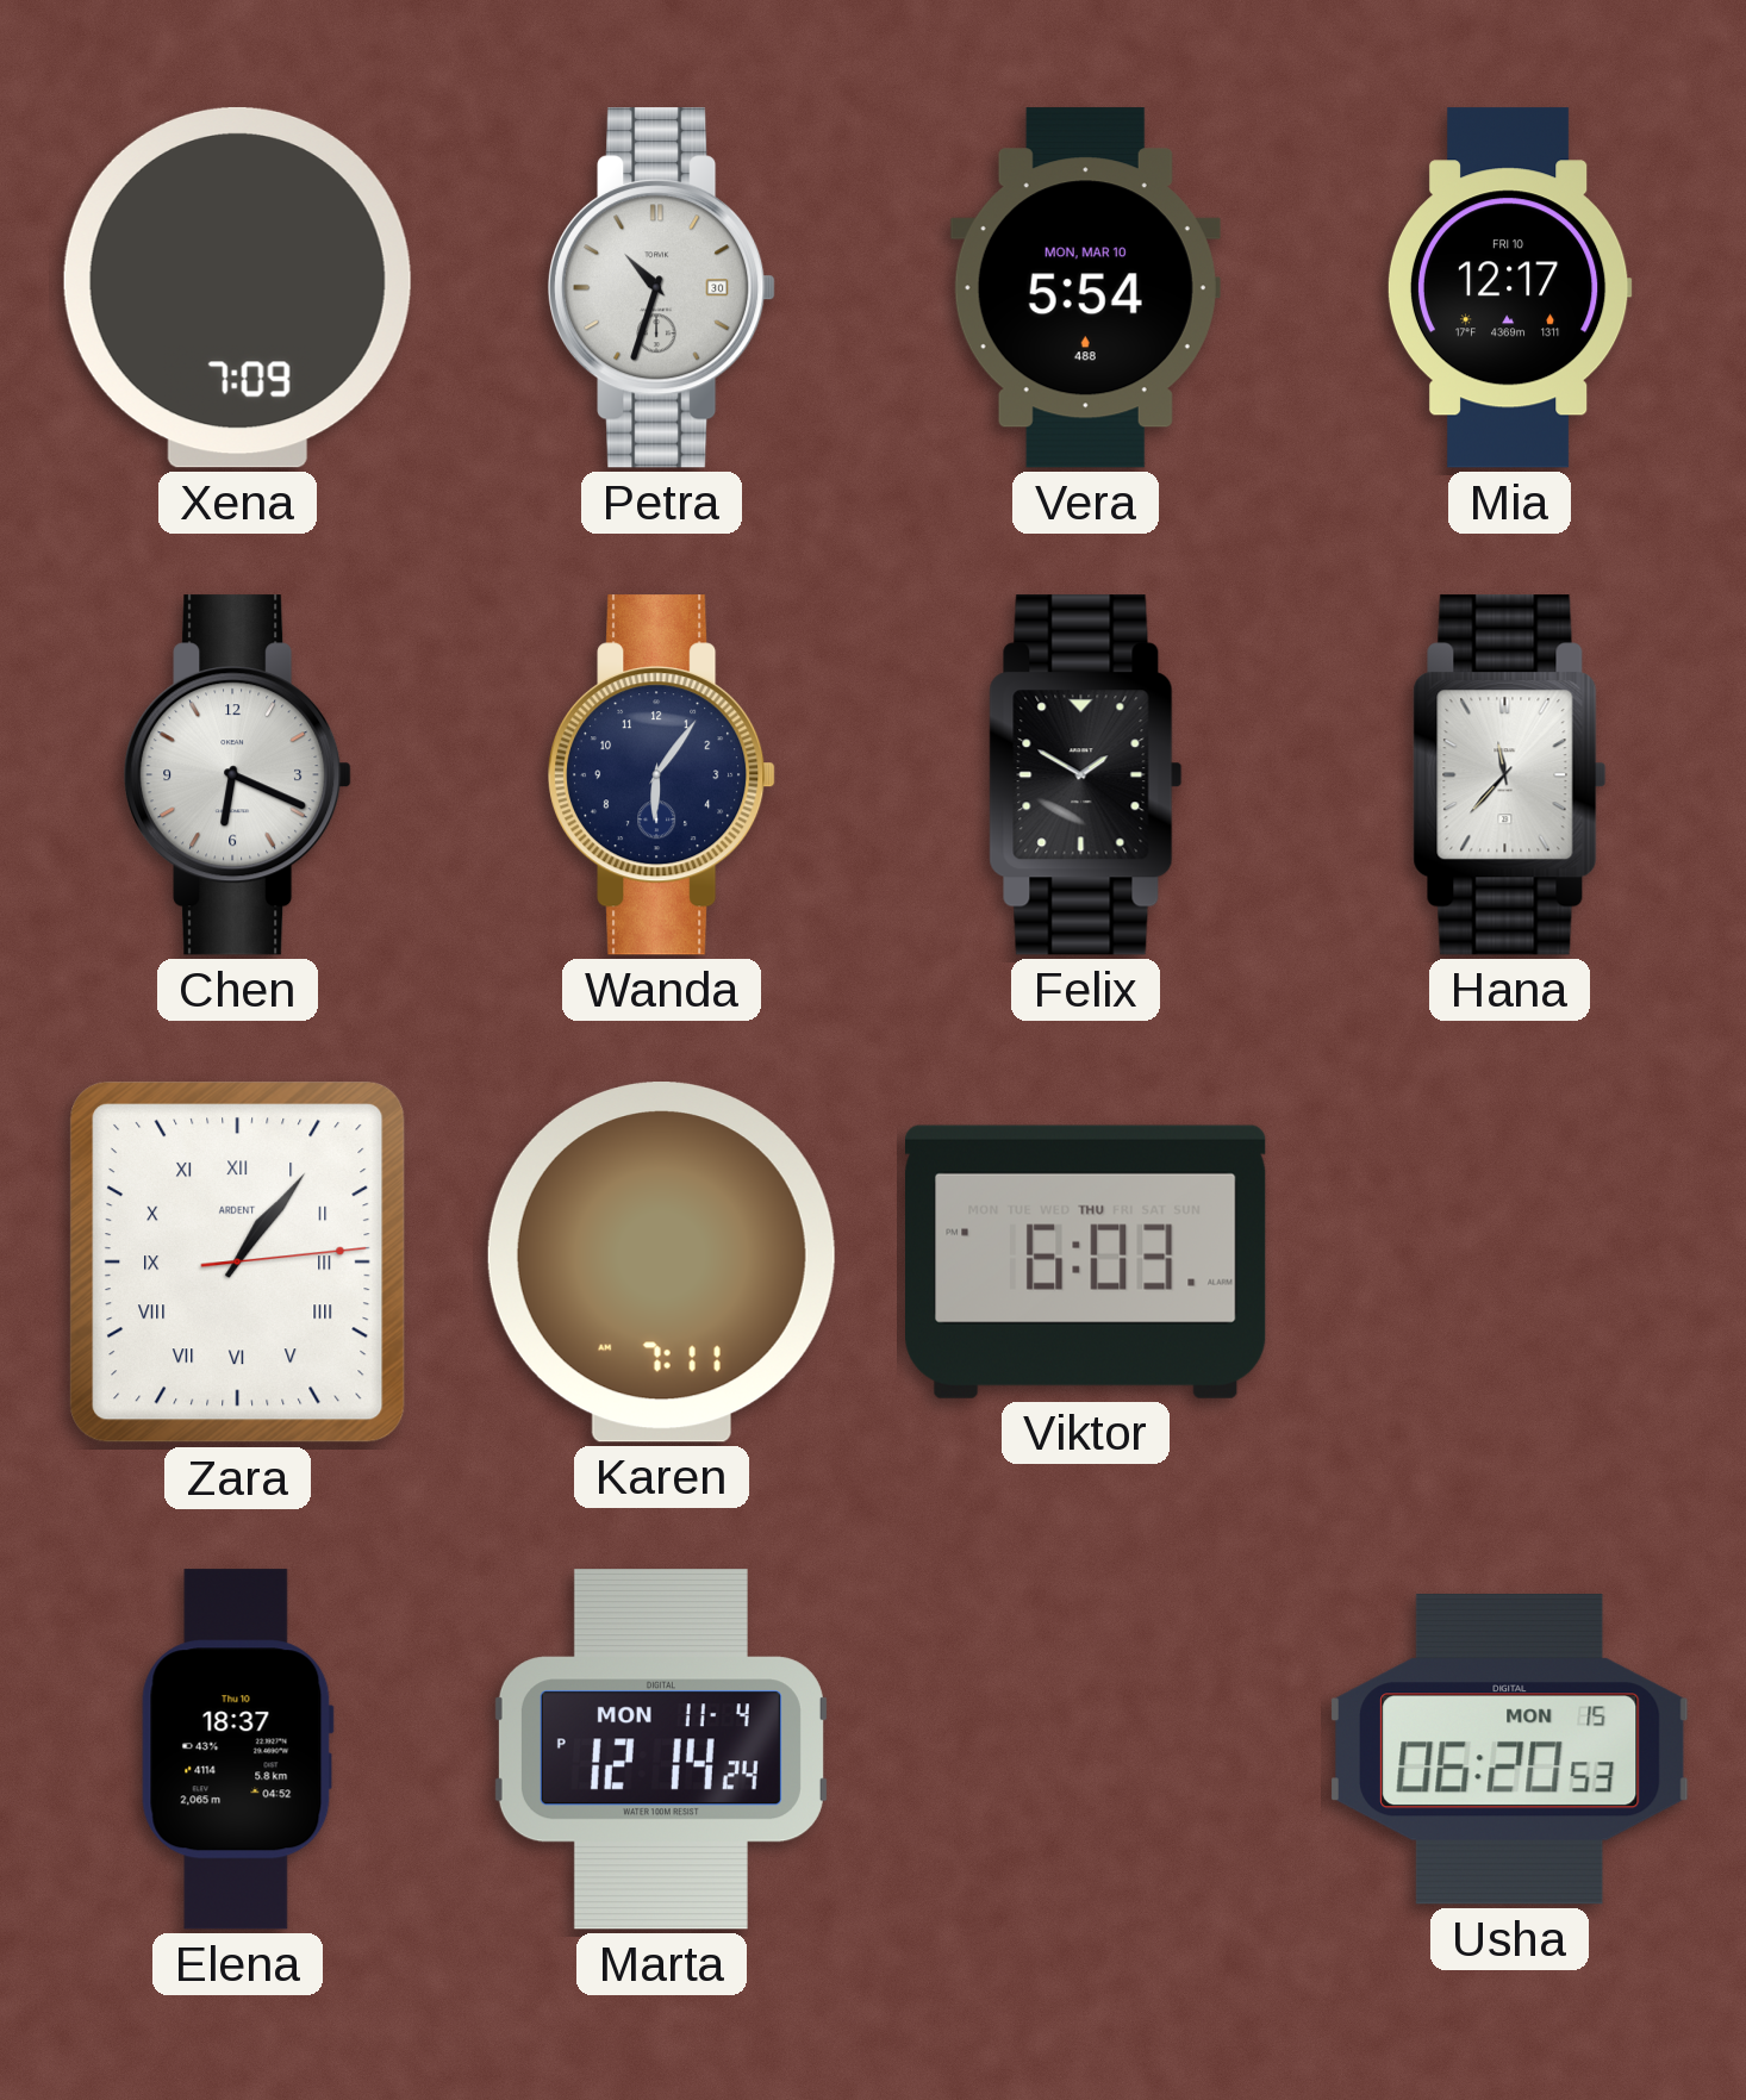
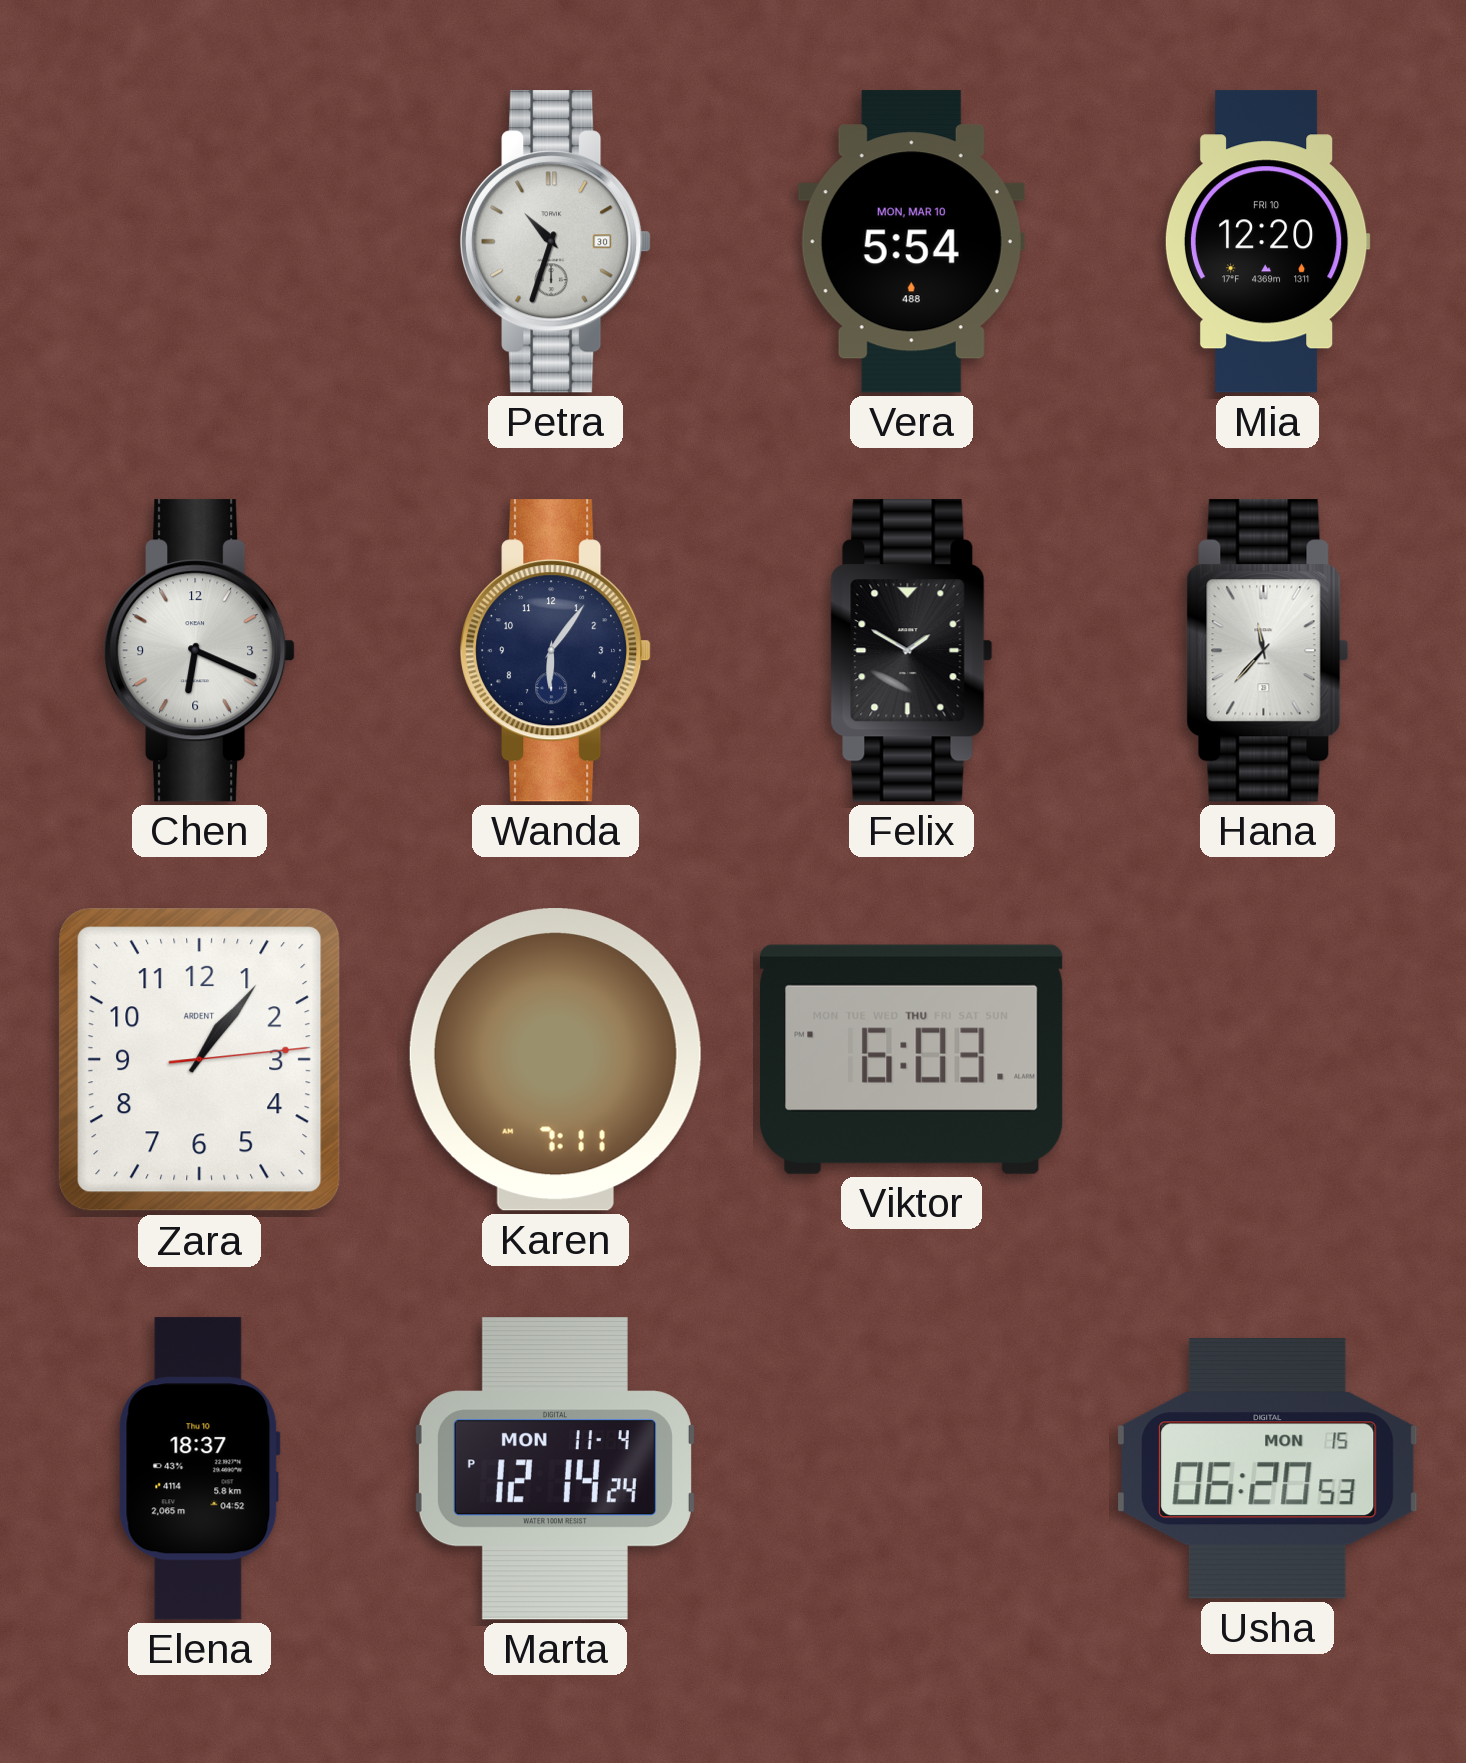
Xena: 7:09 -> none
Mia: 12:17 -> 12:20
Zara numerals: Roman -> Arabic
